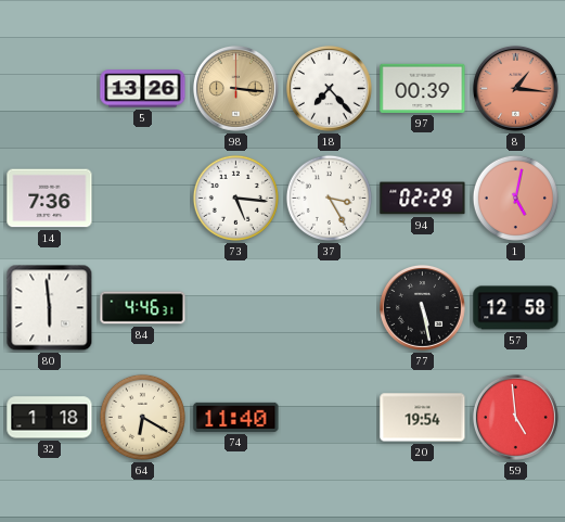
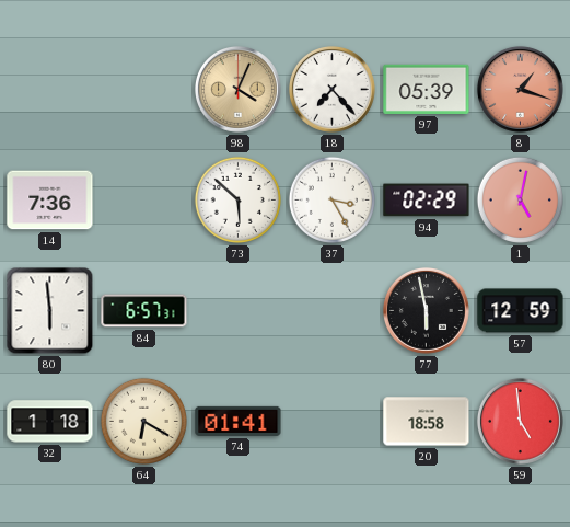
5: 13:26 -> none
98: 3:16 -> 4:04
97: 00:39 -> 05:39
8: 1:16 -> 1:18
73: 5:16 -> 5:52
84: 4:46 -> 6:57
77: 5:28 -> 5:58
57: 12:58 -> 12:59
74: 11:40 -> 01:41
20: 19:54 -> 18:58
